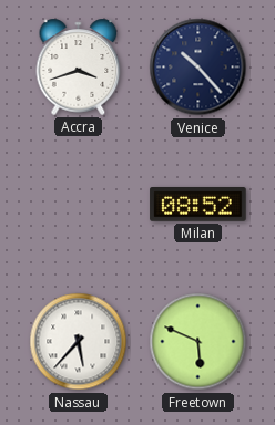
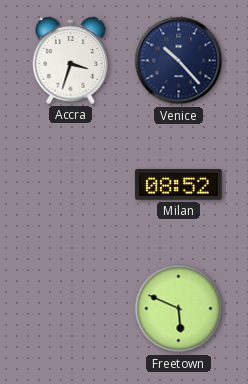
Accra: 3:42 -> 3:33
Nassau: 5:37 -> none
